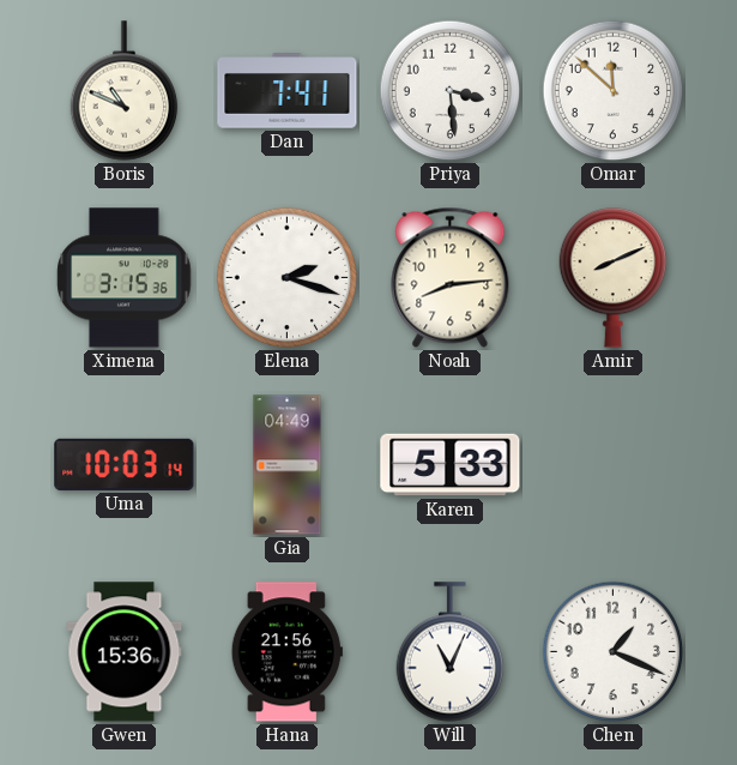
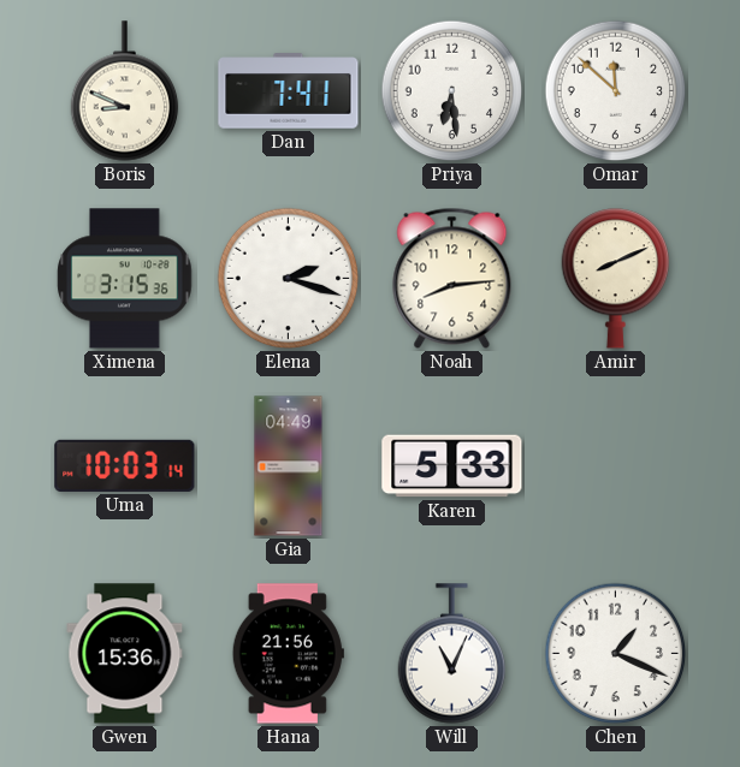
Boris: 10:49 -> 8:49
Priya: 3:29 -> 6:29
